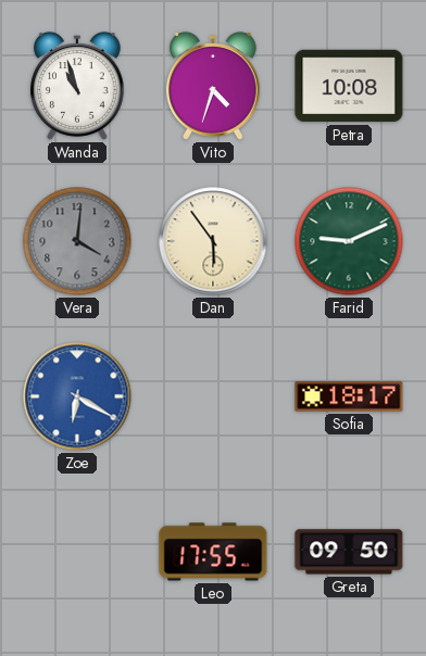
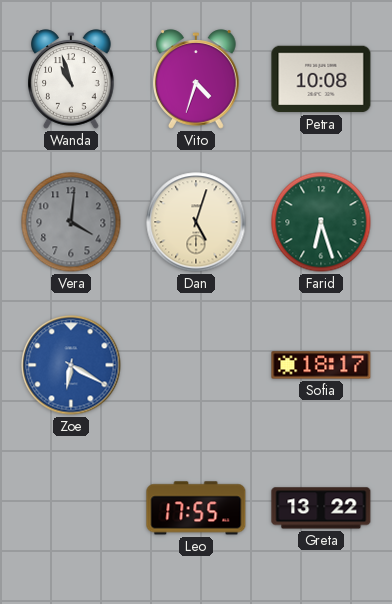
Dan: 5:54 -> 5:03
Farid: 9:11 -> 6:27
Greta: 09:50 -> 13:22
